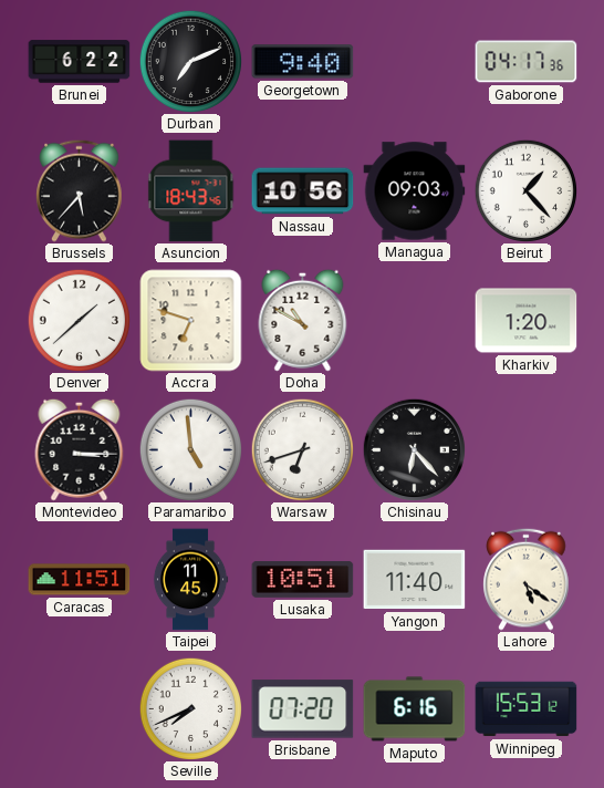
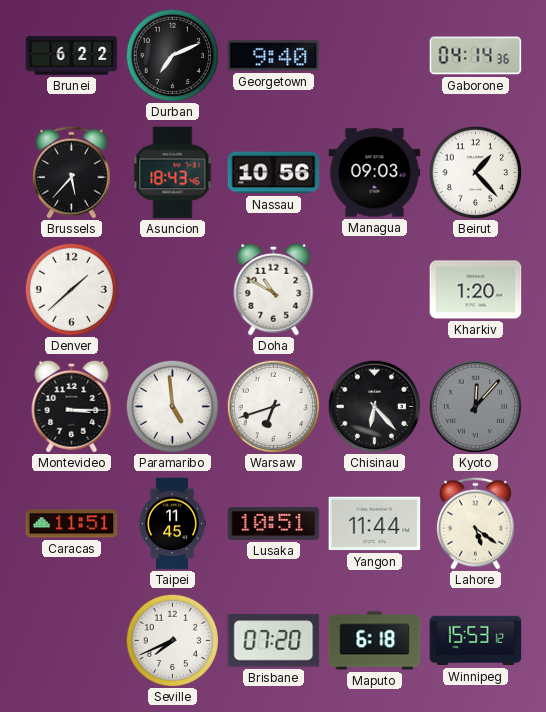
Gaborone: 04:17 -> 04:14
Accra: 6:48 -> none
Kyoto: none -> 12:07
Yangon: 11:40 -> 11:44
Maputo: 6:16 -> 6:18
